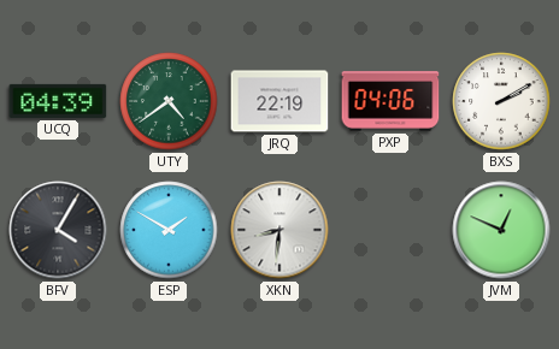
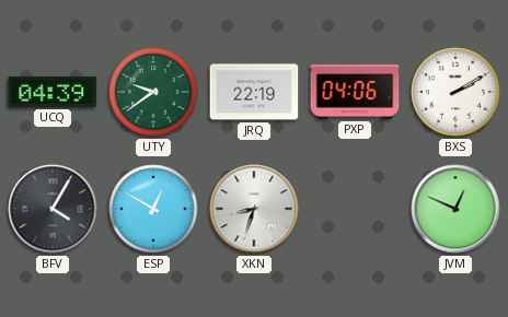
UTY: 4:39 -> 9:39
ESP: 1:50 -> 12:50
XKN: 8:31 -> 8:33
